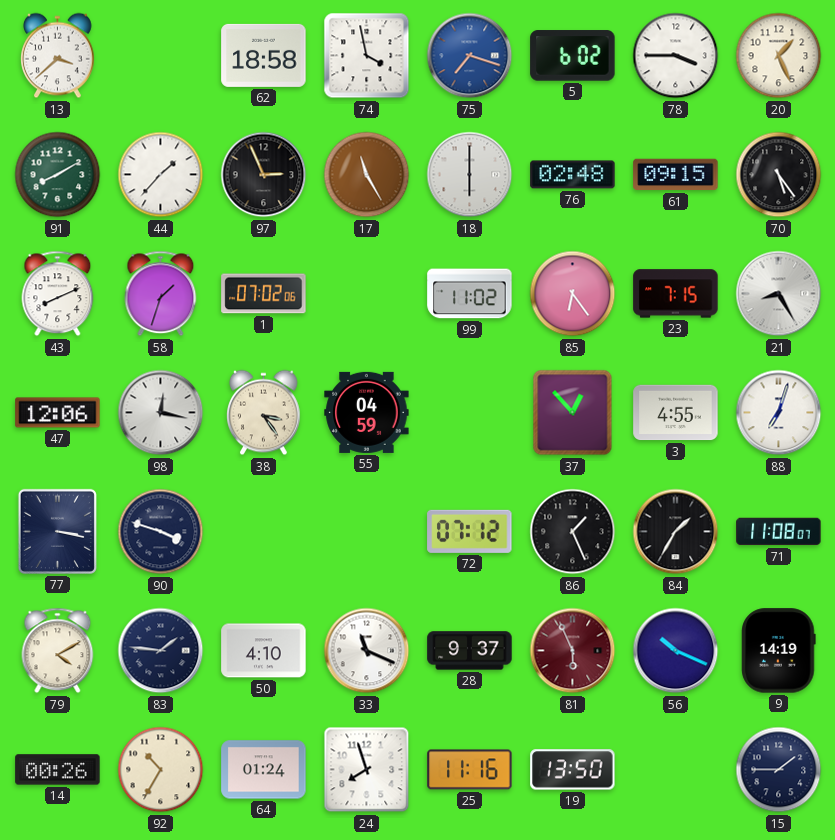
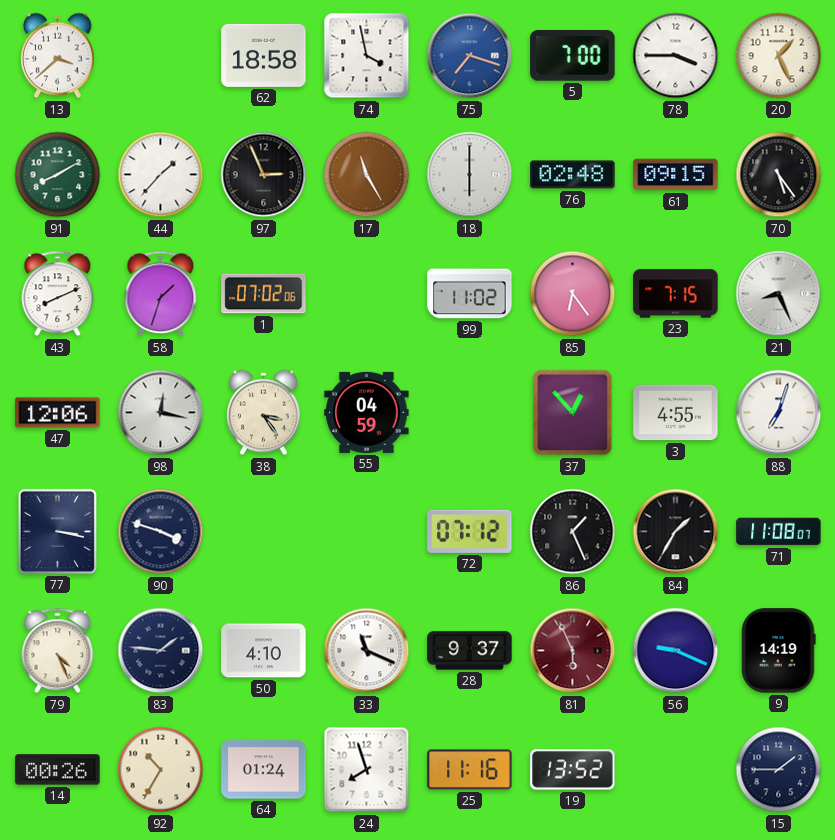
5: 6:02 -> 7:00
21: 8:25 -> 8:26
79: 4:10 -> 4:26
56: 10:19 -> 9:19
19: 13:50 -> 13:52
